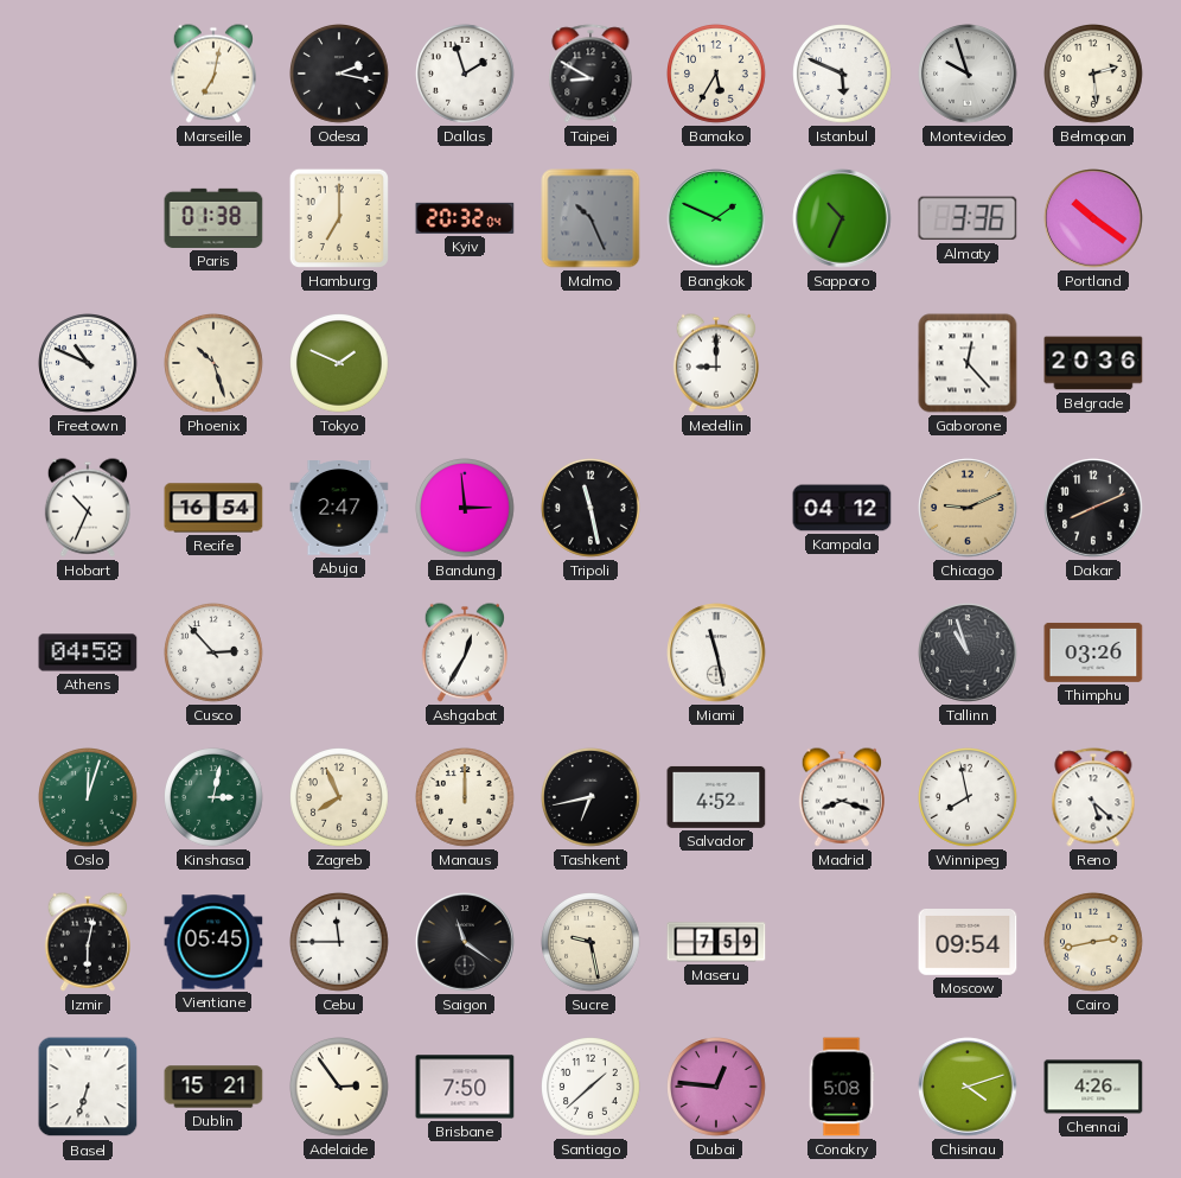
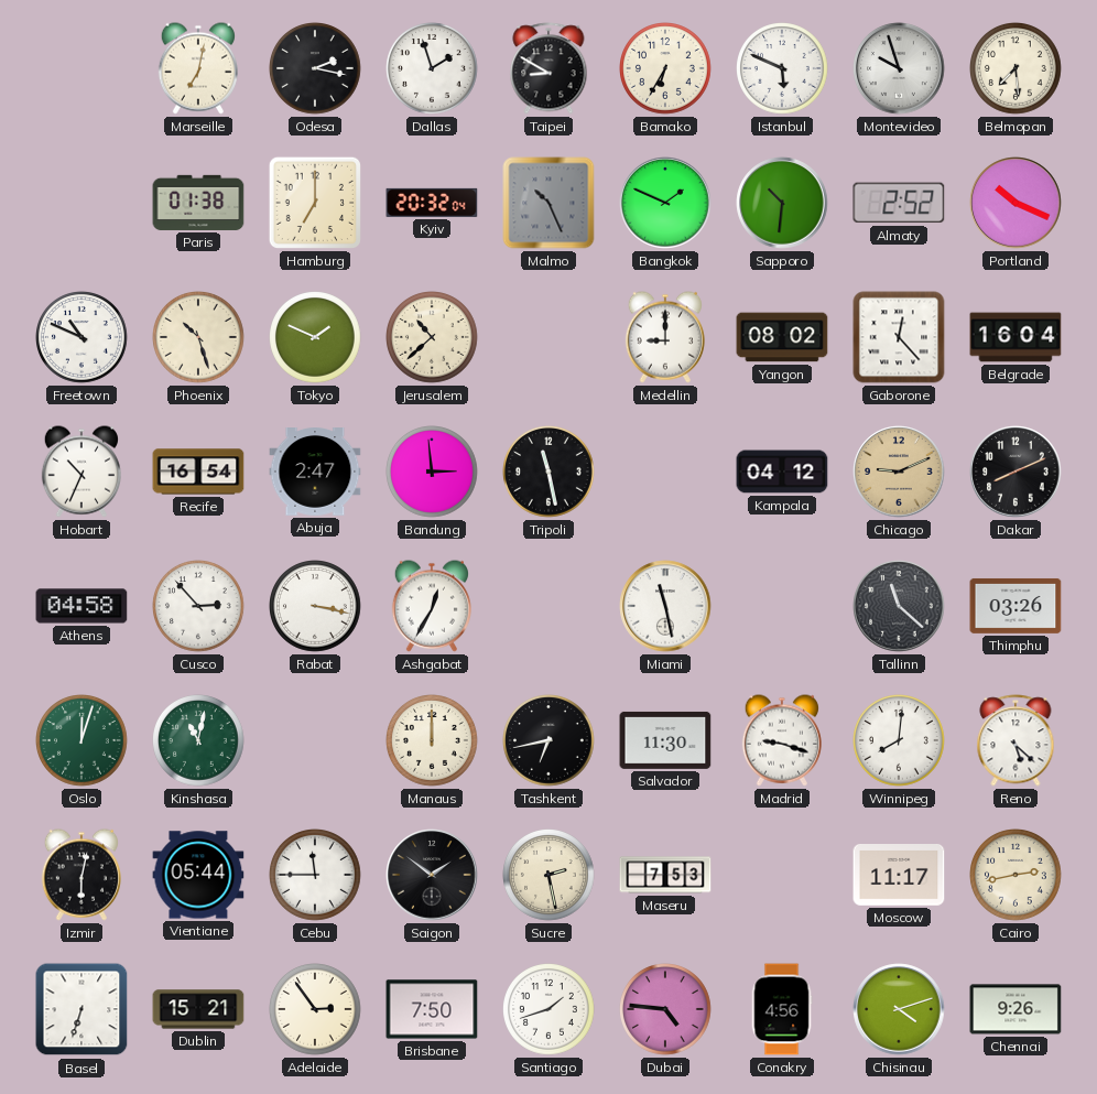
Bamako: 5:35 -> 6:35
Belmopan: 2:29 -> 7:29
Sapporo: 10:34 -> 10:31
Almaty: 3:36 -> 2:52
Portland: 10:21 -> 10:19
Jerusalem: none -> 10:38
Yangon: none -> 08:02
Belgrade: 20:36 -> 16:04
Rabat: none -> 3:17
Tallinn: 10:57 -> 11:22
Kinshasa: 3:02 -> 11:02
Zagreb: 7:56 -> none
Salvador: 4:52 -> 11:30
Madrid: 8:18 -> 9:18
Winnipeg: 7:58 -> 8:01
Vientiane: 05:45 -> 05:44
Saigon: 11:21 -> 1:51
Sucre: 9:28 -> 2:28
Maseru: 7:59 -> 7:53
Moscow: 09:54 -> 11:17
Santiago: 1:38 -> 1:42
Dubai: 12:46 -> 4:46
Conakry: 5:08 -> 4:56
Chennai: 4:26 -> 9:26
